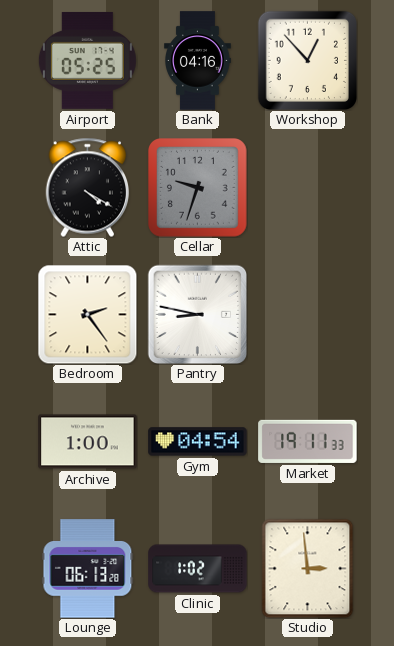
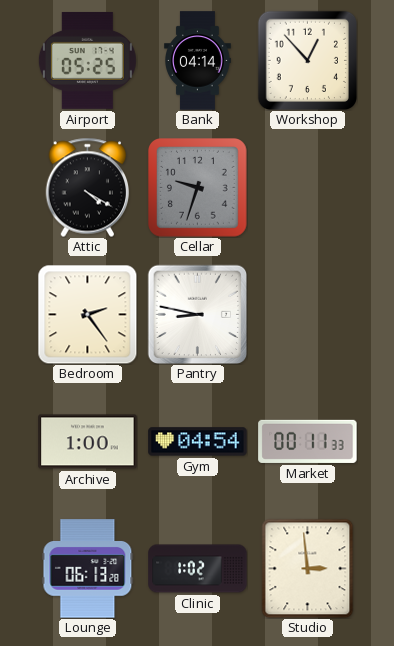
Bank: 04:16 -> 04:14
Market: 19:11 -> 00:11
